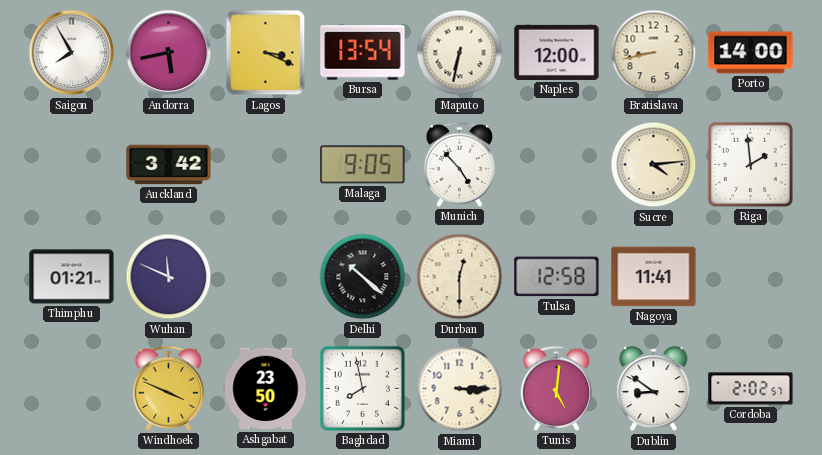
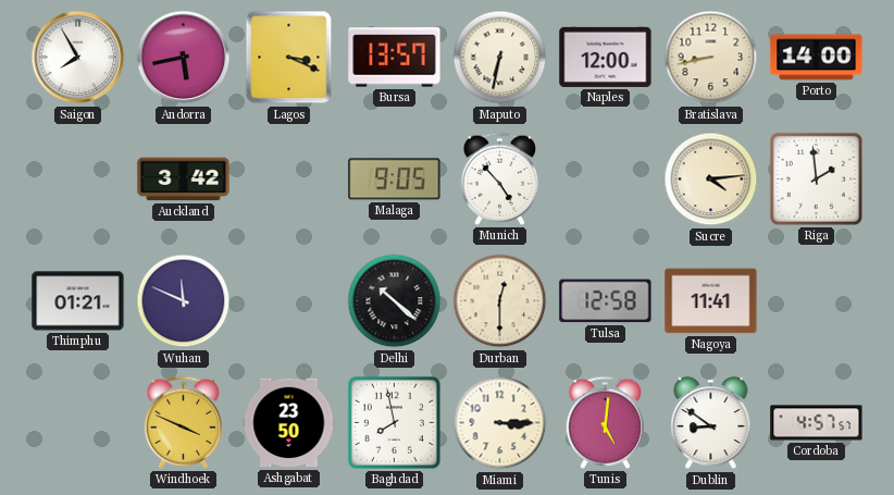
Bursa: 13:54 -> 13:57
Cordoba: 2:02 -> 4:57
